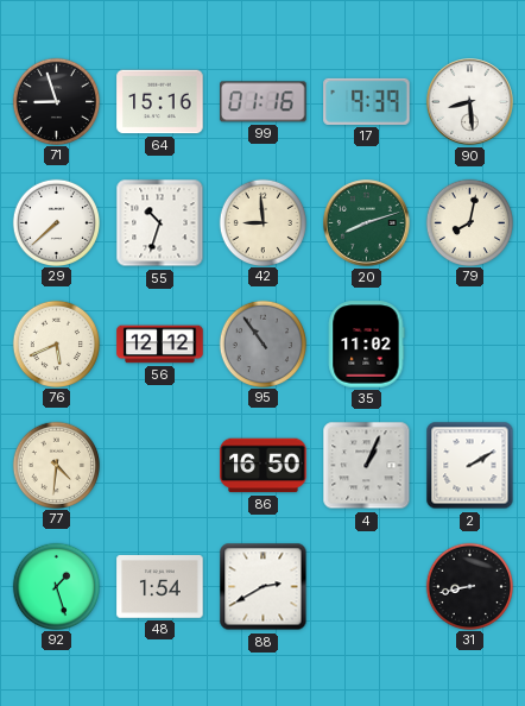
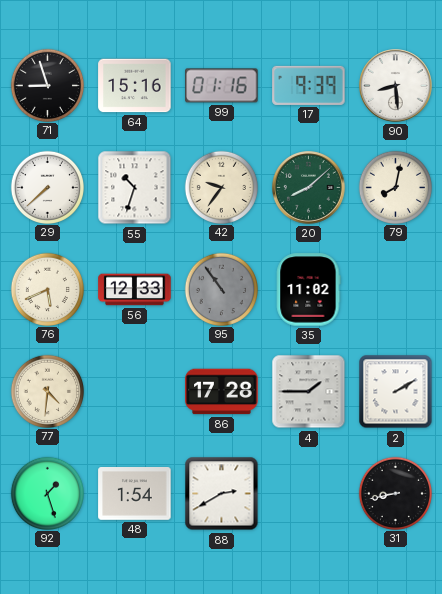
42: 8:59 -> 9:36
20: 8:12 -> 8:08
56: 12:12 -> 12:33
86: 16:50 -> 17:28
4: 1:04 -> 1:45
